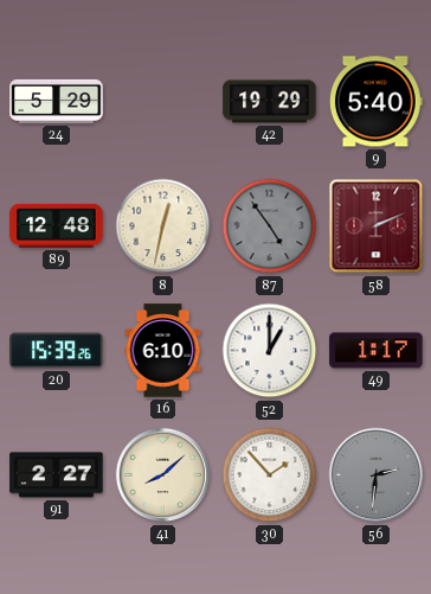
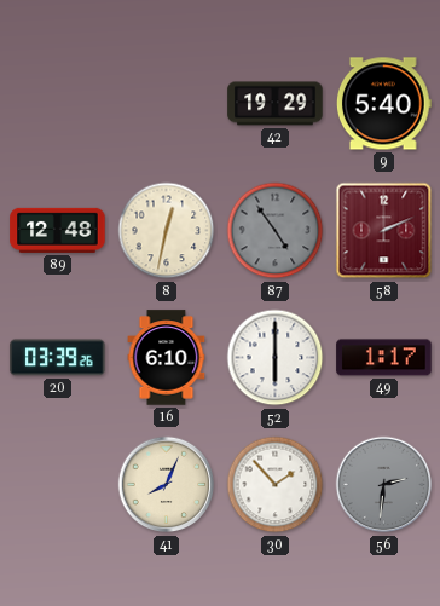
24: 5:29 -> none
20: 15:39 -> 03:39
52: 1:00 -> 6:00
91: 2:27 -> none
41: 8:08 -> 8:04
